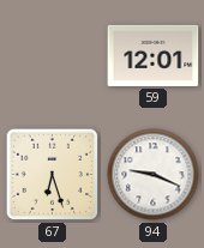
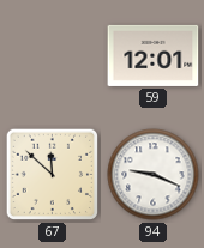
67: 6:27 -> 11:52
